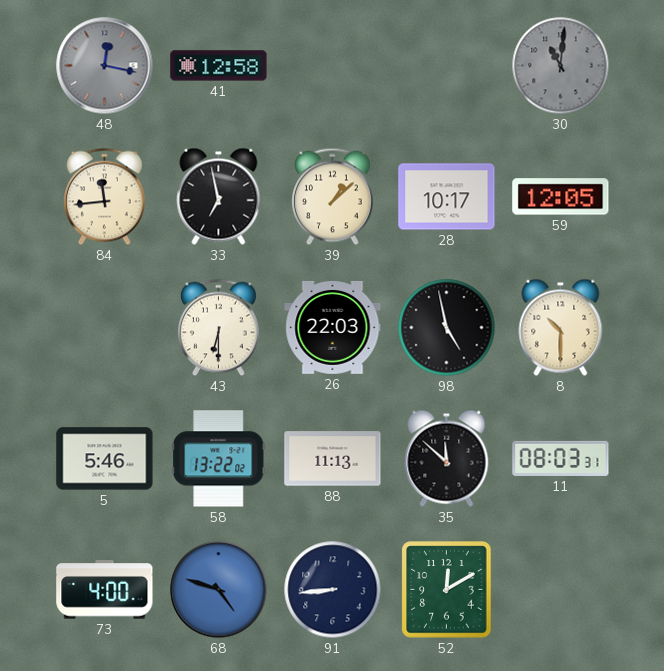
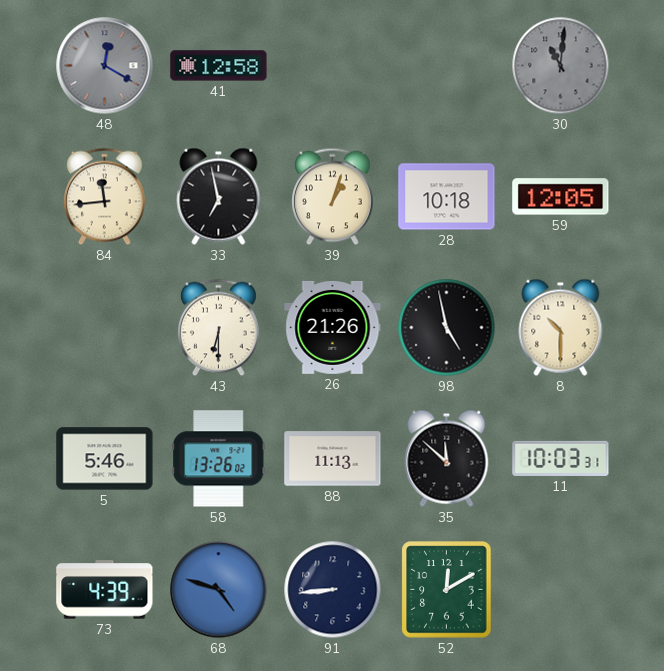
48: 12:17 -> 12:20
39: 1:08 -> 1:03
28: 10:17 -> 10:18
26: 22:03 -> 21:26
58: 13:22 -> 13:26
11: 08:03 -> 10:03
73: 4:00 -> 4:39
